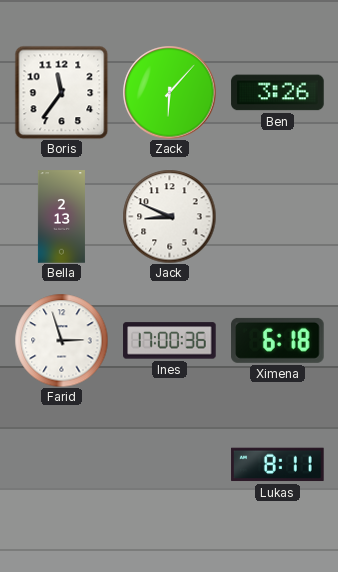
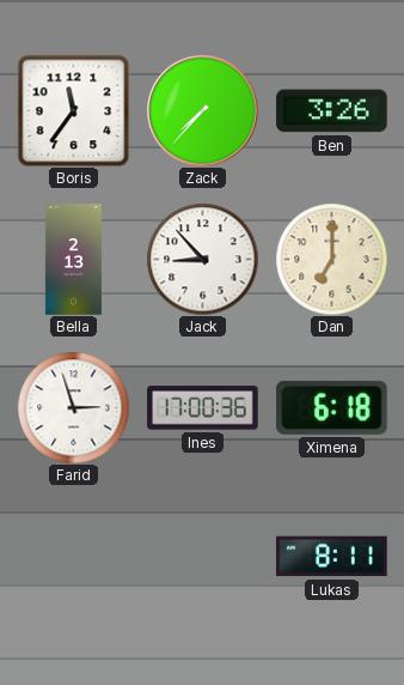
Zack: 6:07 -> 7:37
Jack: 8:49 -> 8:53
Dan: none -> 7:00
